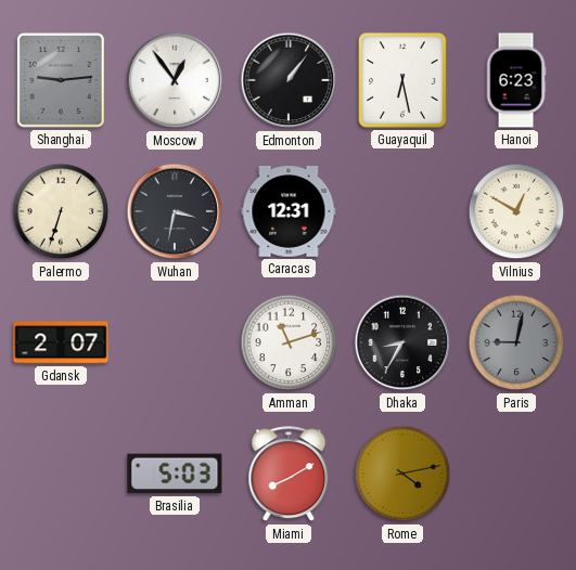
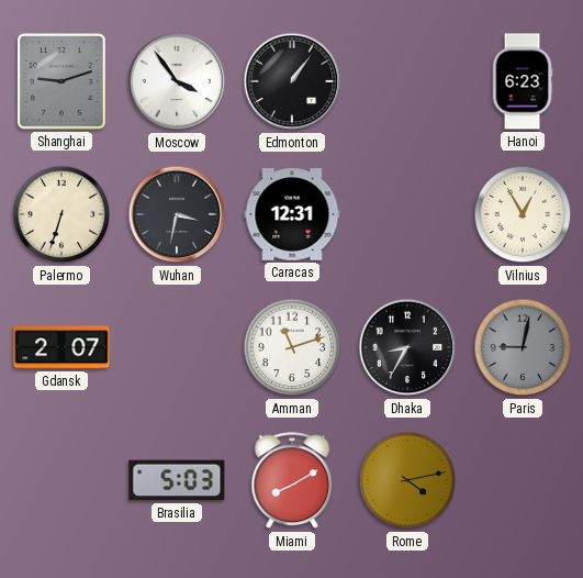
Shanghai: 9:14 -> 9:12
Moscow: 12:54 -> 3:54
Guayaquil: 6:28 -> none
Vilnius: 12:50 -> 12:55
